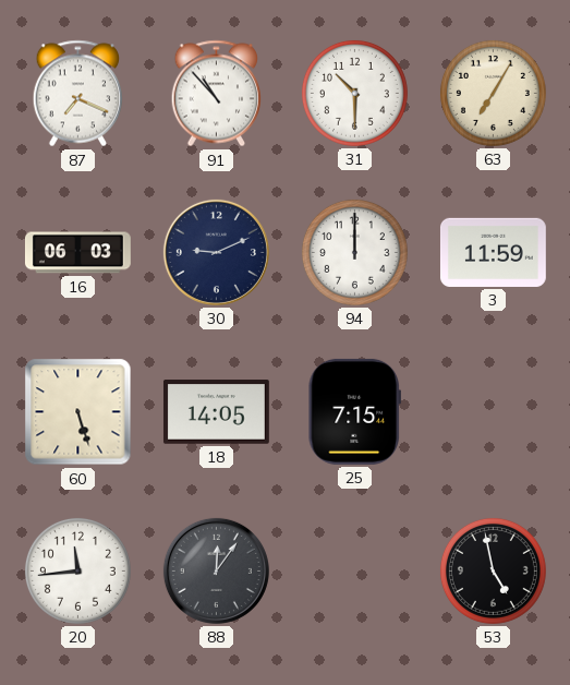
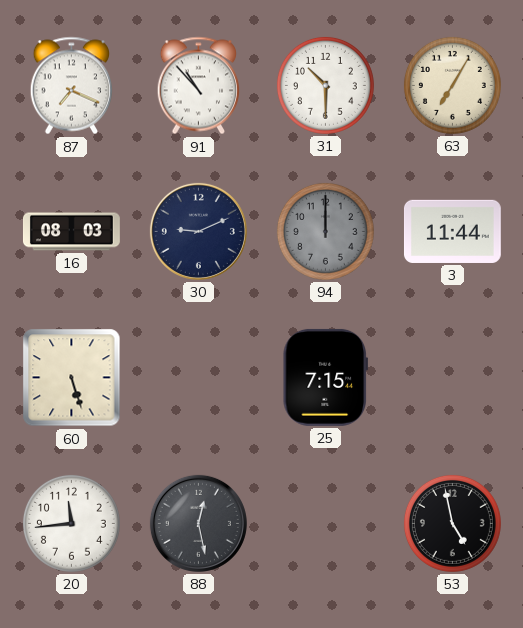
16: 06:03 -> 08:03
94 dial: white -> grey
3: 11:59 -> 11:44
18: 14:05 -> none
88: 12:06 -> 12:28
